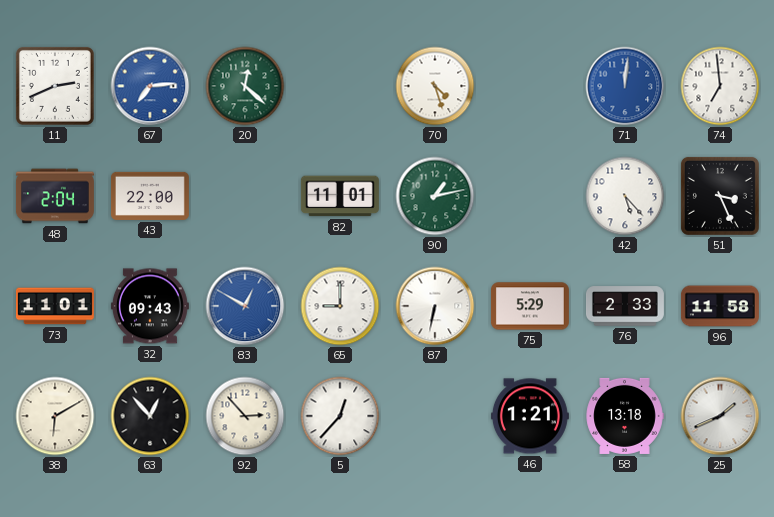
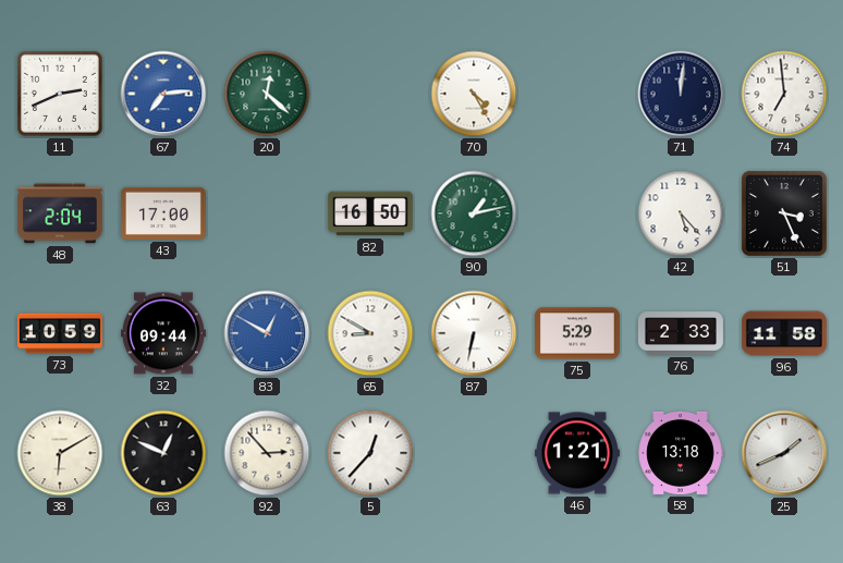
70: 4:27 -> 4:25
71 dial: blue -> navy
43: 22:00 -> 17:00
82: 11:01 -> 16:50
73: 11:01 -> 10:59
32: 09:43 -> 09:44
65: 9:00 -> 8:50
63: 12:53 -> 12:49
